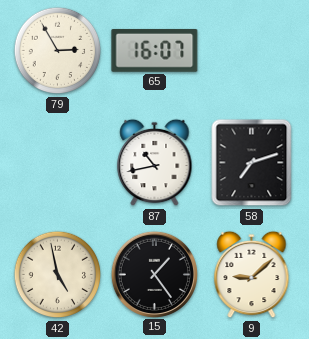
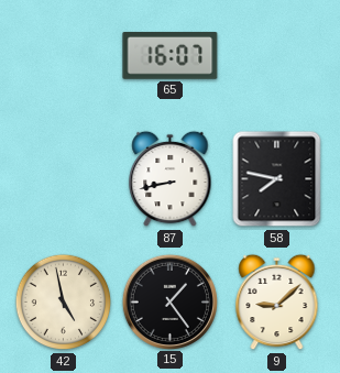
79: 2:55 -> none
87: 10:43 -> 8:43
58: 7:12 -> 7:47
